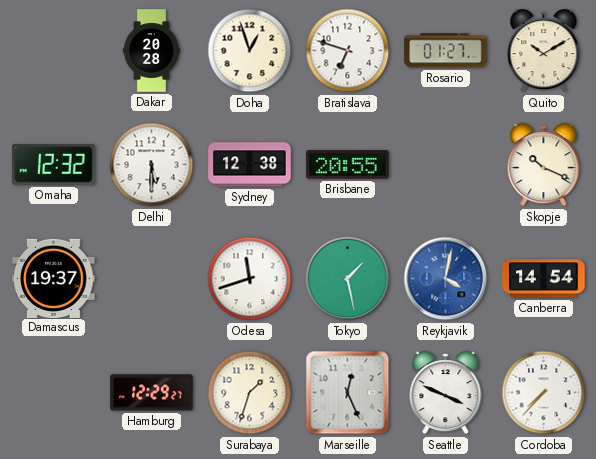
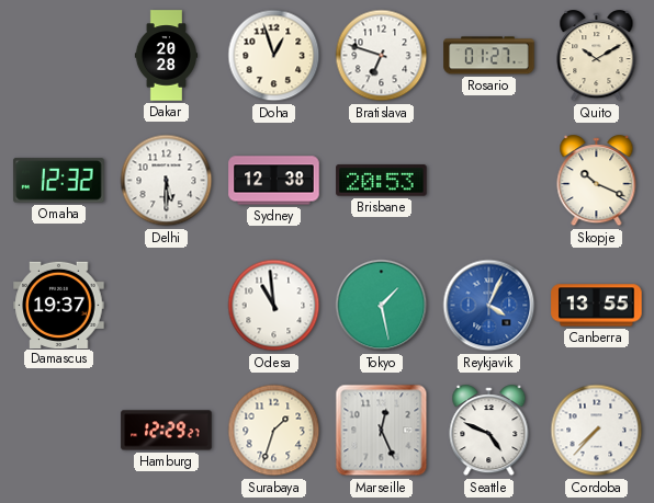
Brisbane: 20:55 -> 20:53
Odesa: 11:42 -> 10:59
Reykjavik: 4:02 -> 4:04
Canberra: 14:54 -> 13:55
Seattle: 3:49 -> 4:49
